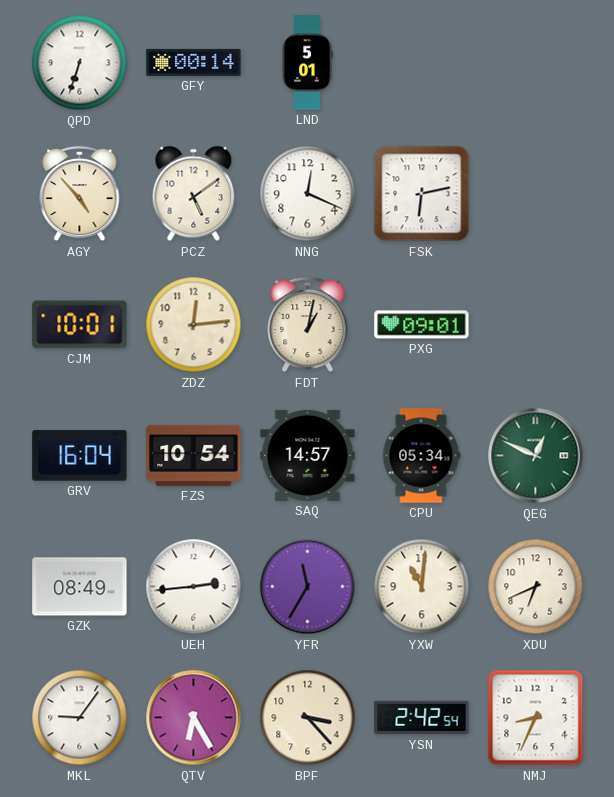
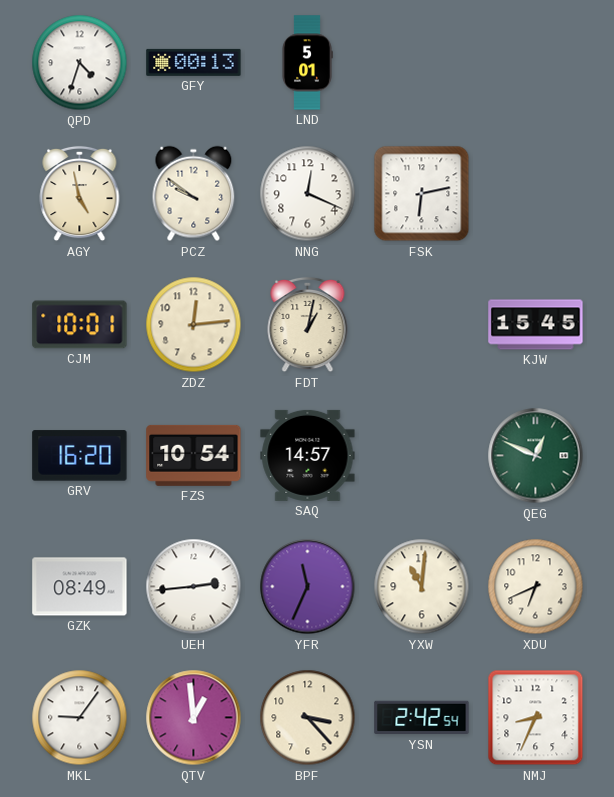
QPD: 6:33 -> 4:33
GFY: 00:14 -> 00:13
AGY: 4:53 -> 4:58
PCZ: 5:09 -> 9:51
PXG: 09:01 -> none
KJW: none -> 15:45
GRV: 16:04 -> 16:20
CPU: 05:34 -> none
YFR: 11:35 -> 11:34
QTV: 6:25 -> 12:59
